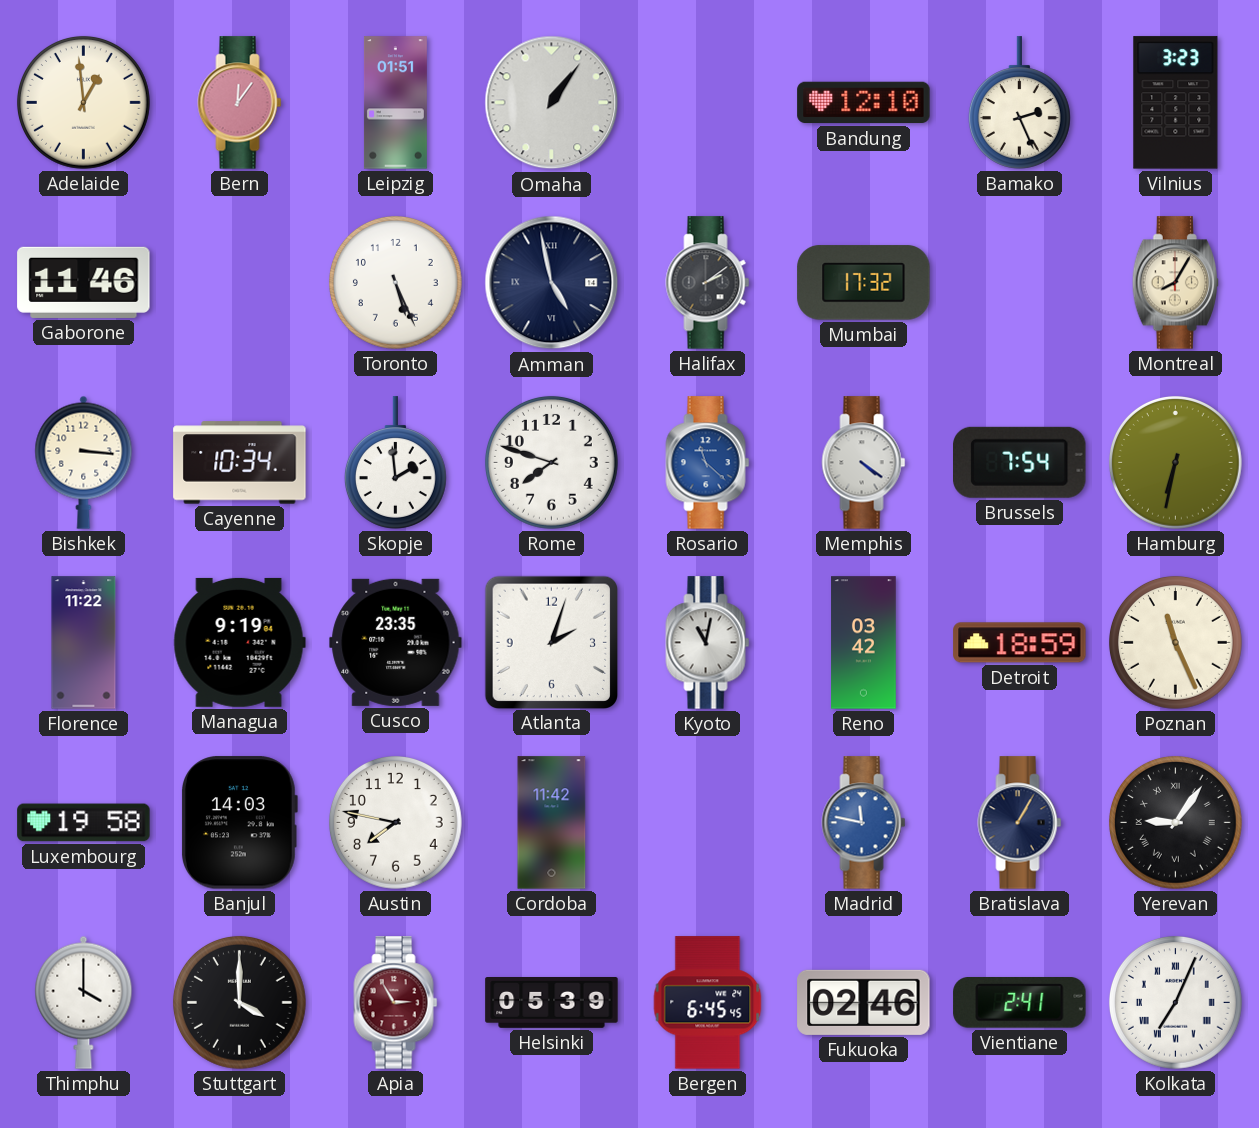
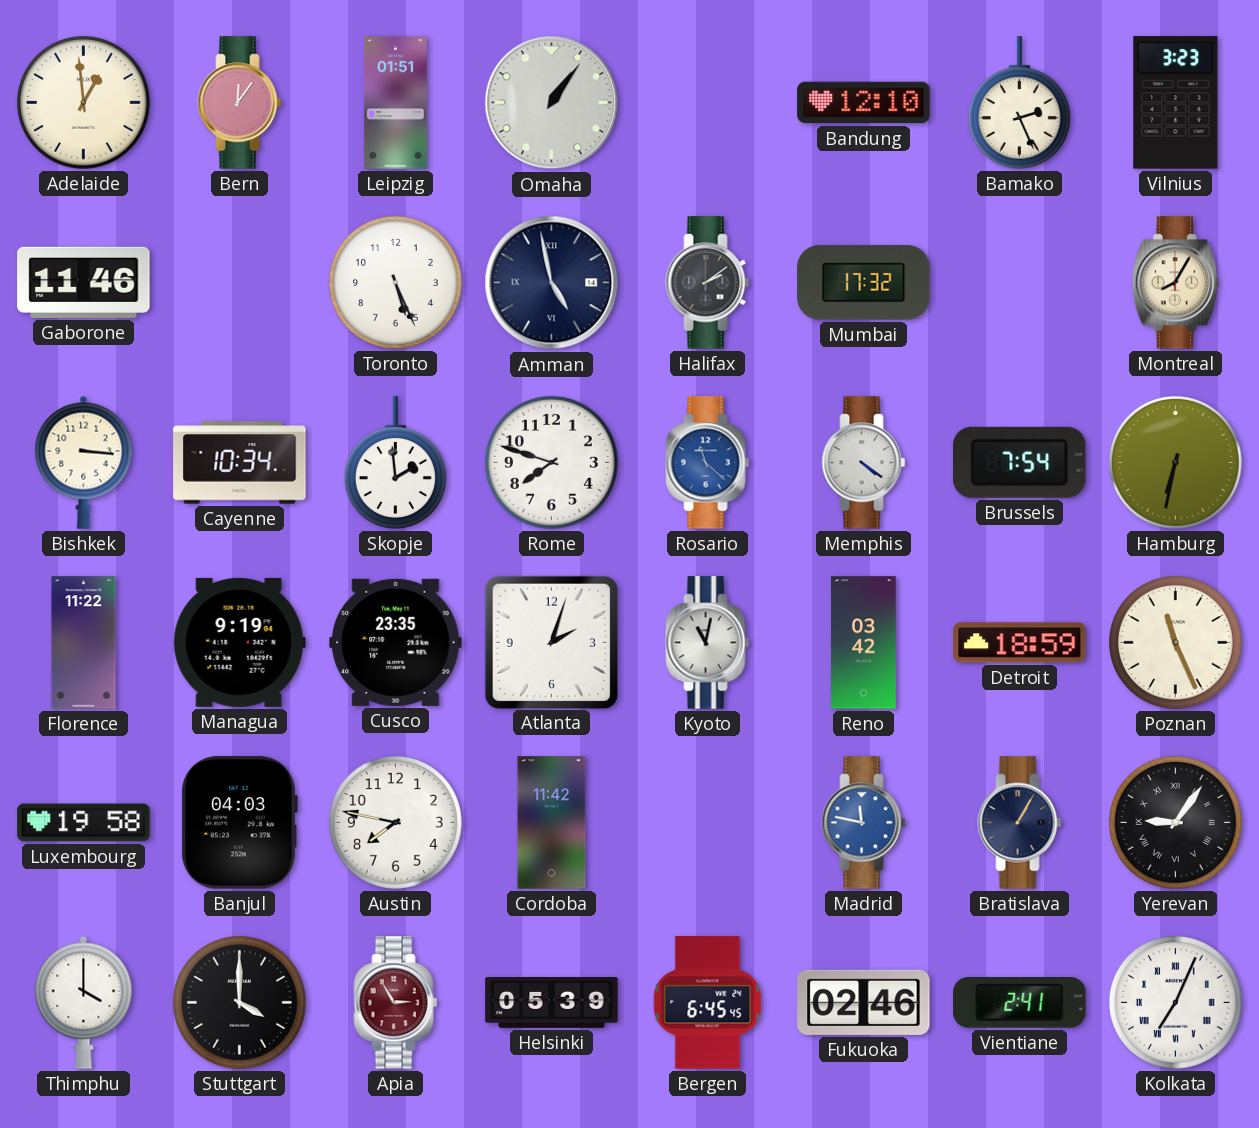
Banjul: 14:03 -> 04:03
